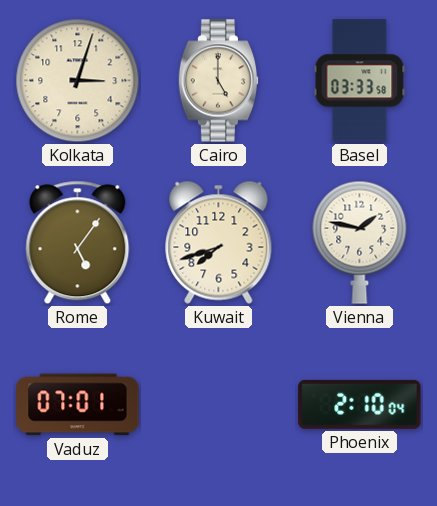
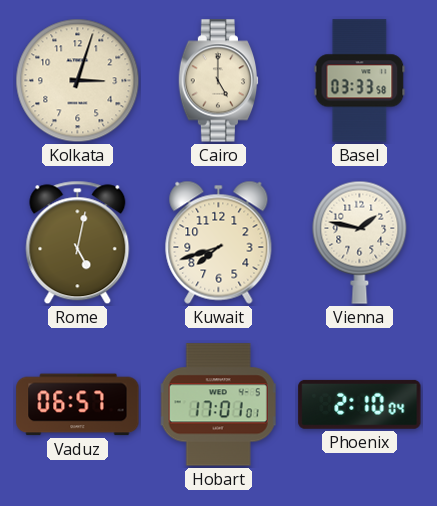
Rome: 5:06 -> 5:02
Vaduz: 07:01 -> 06:57
Hobart: none -> 17:01
